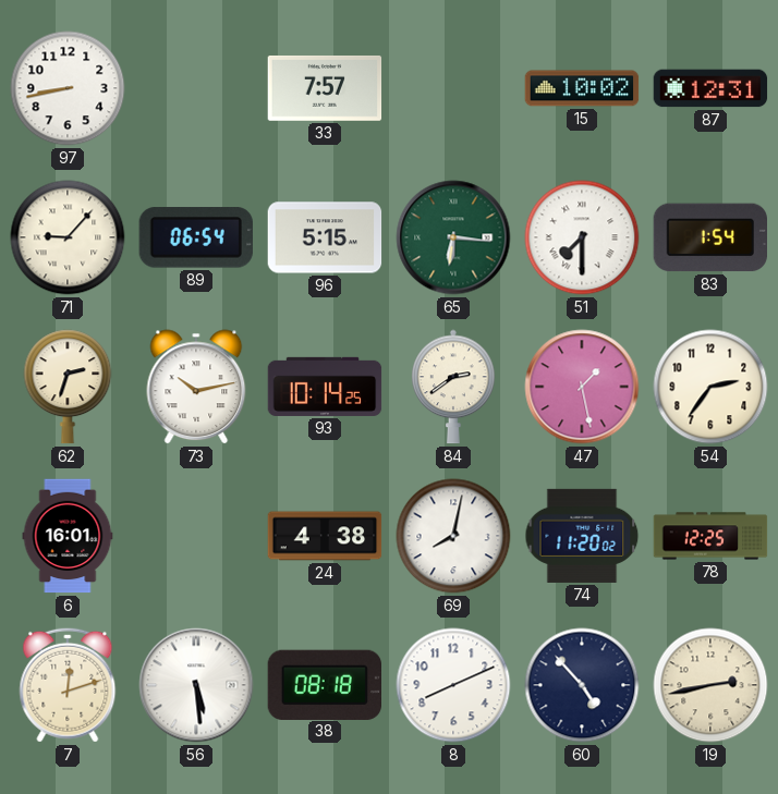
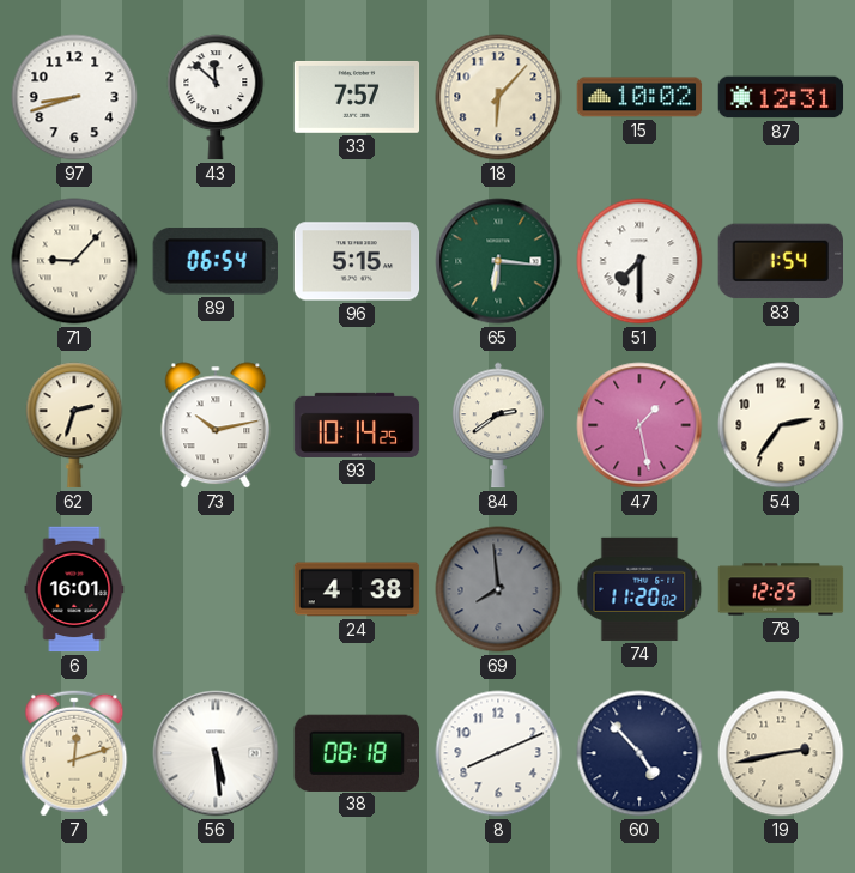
97: 8:43 -> 8:42
43: none -> 11:52
18: none -> 6:07
69: 8:02 -> 7:59
69 dial: white -> grey
